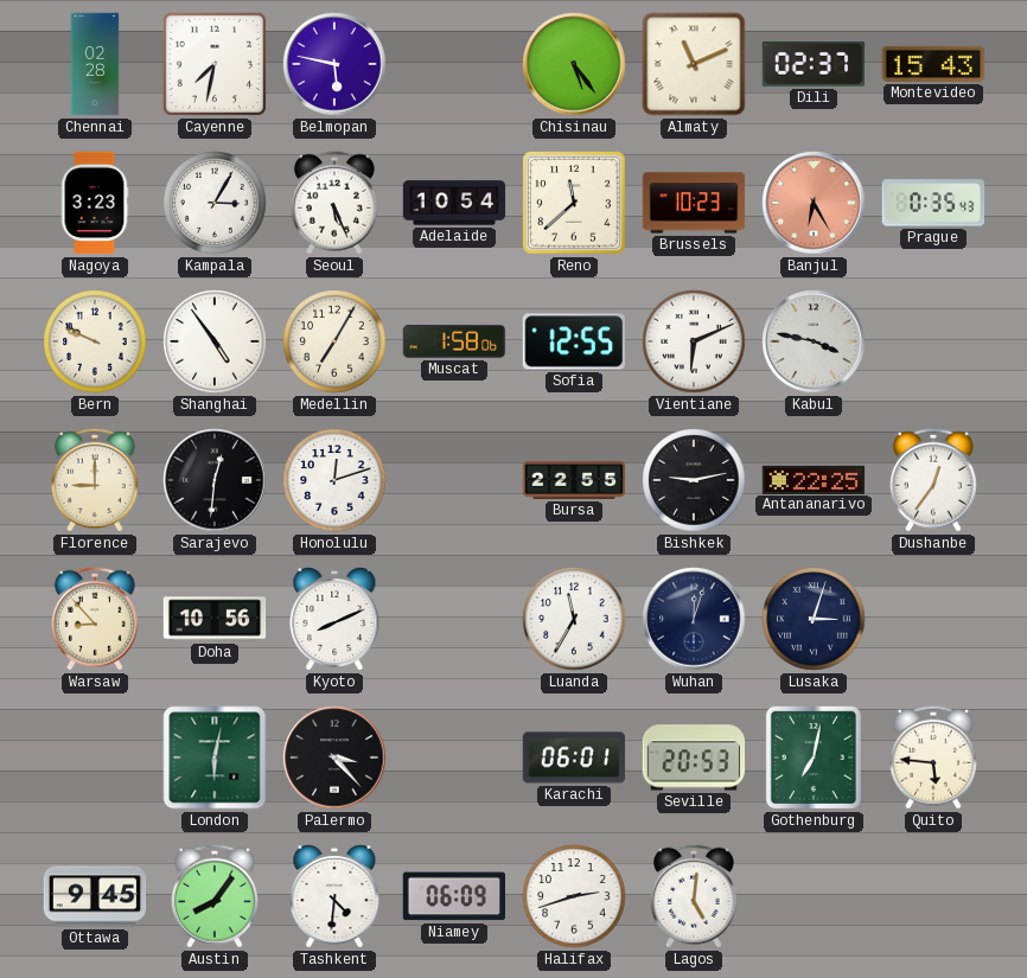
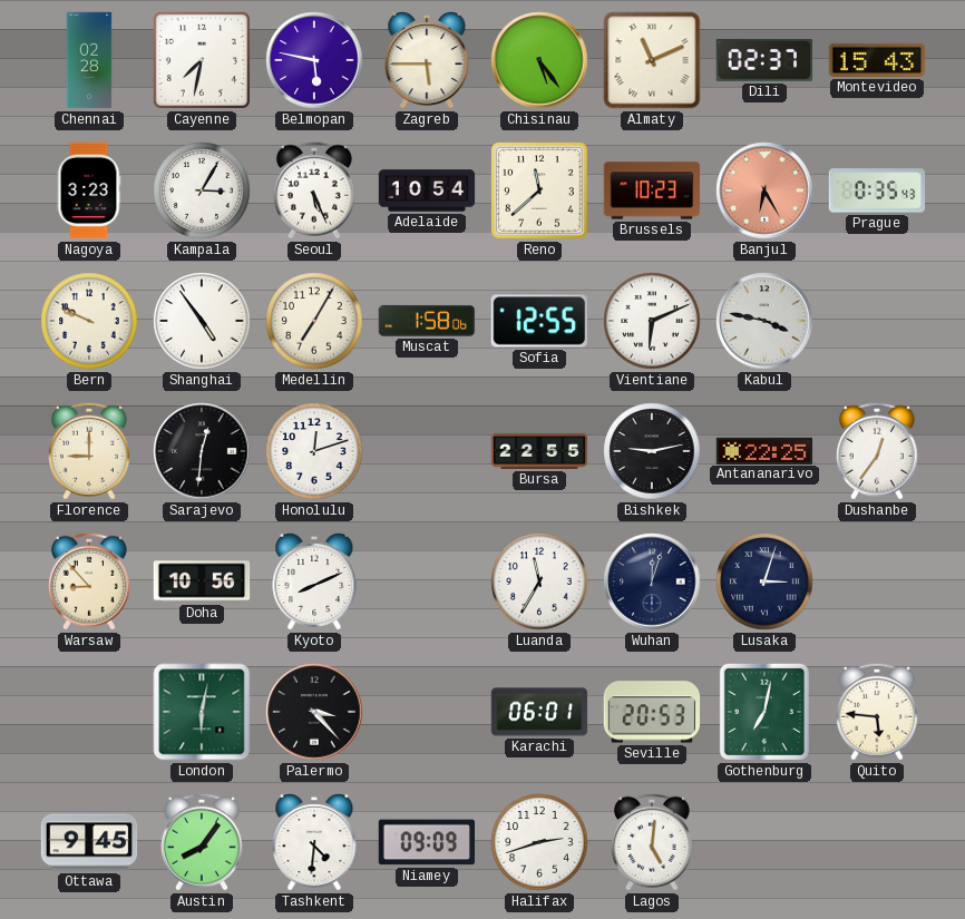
Zagreb: none -> 5:45
Niamey: 06:09 -> 09:09
